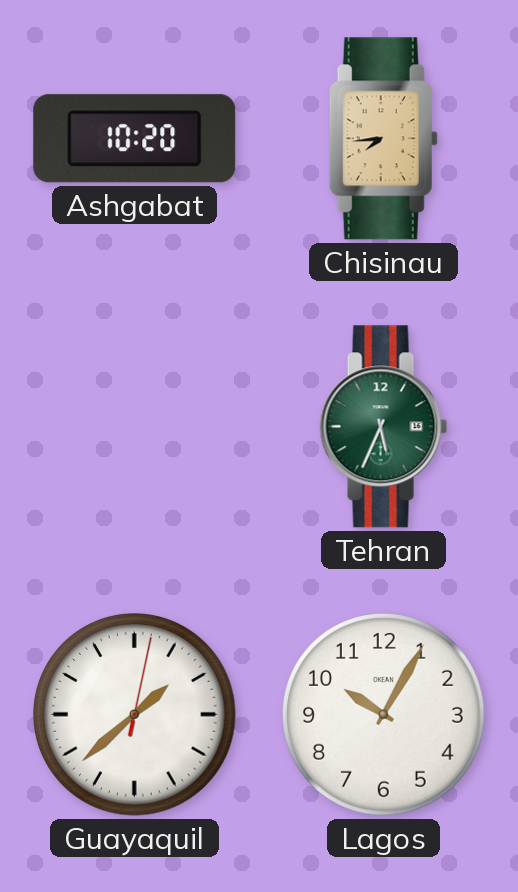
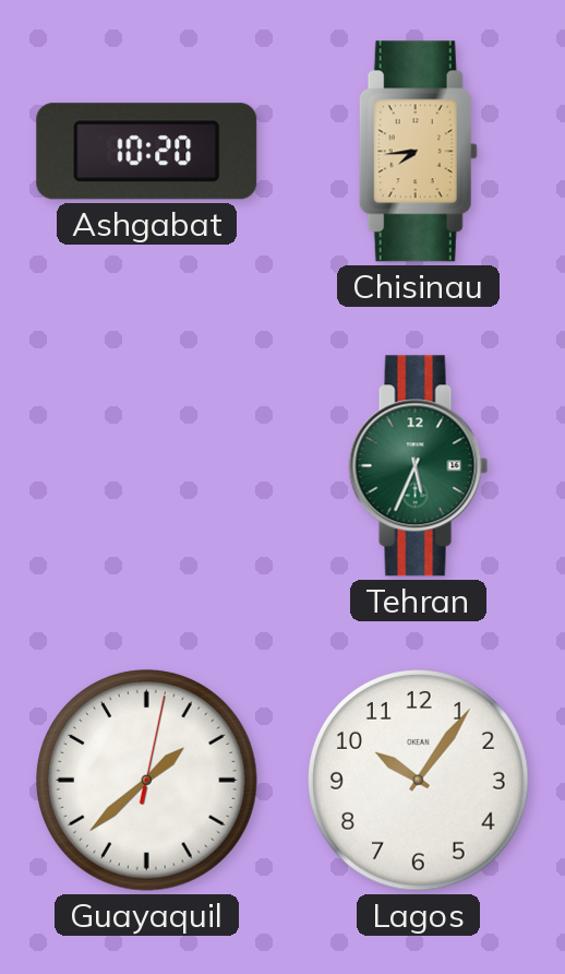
Lagos: 10:05 -> 10:06
